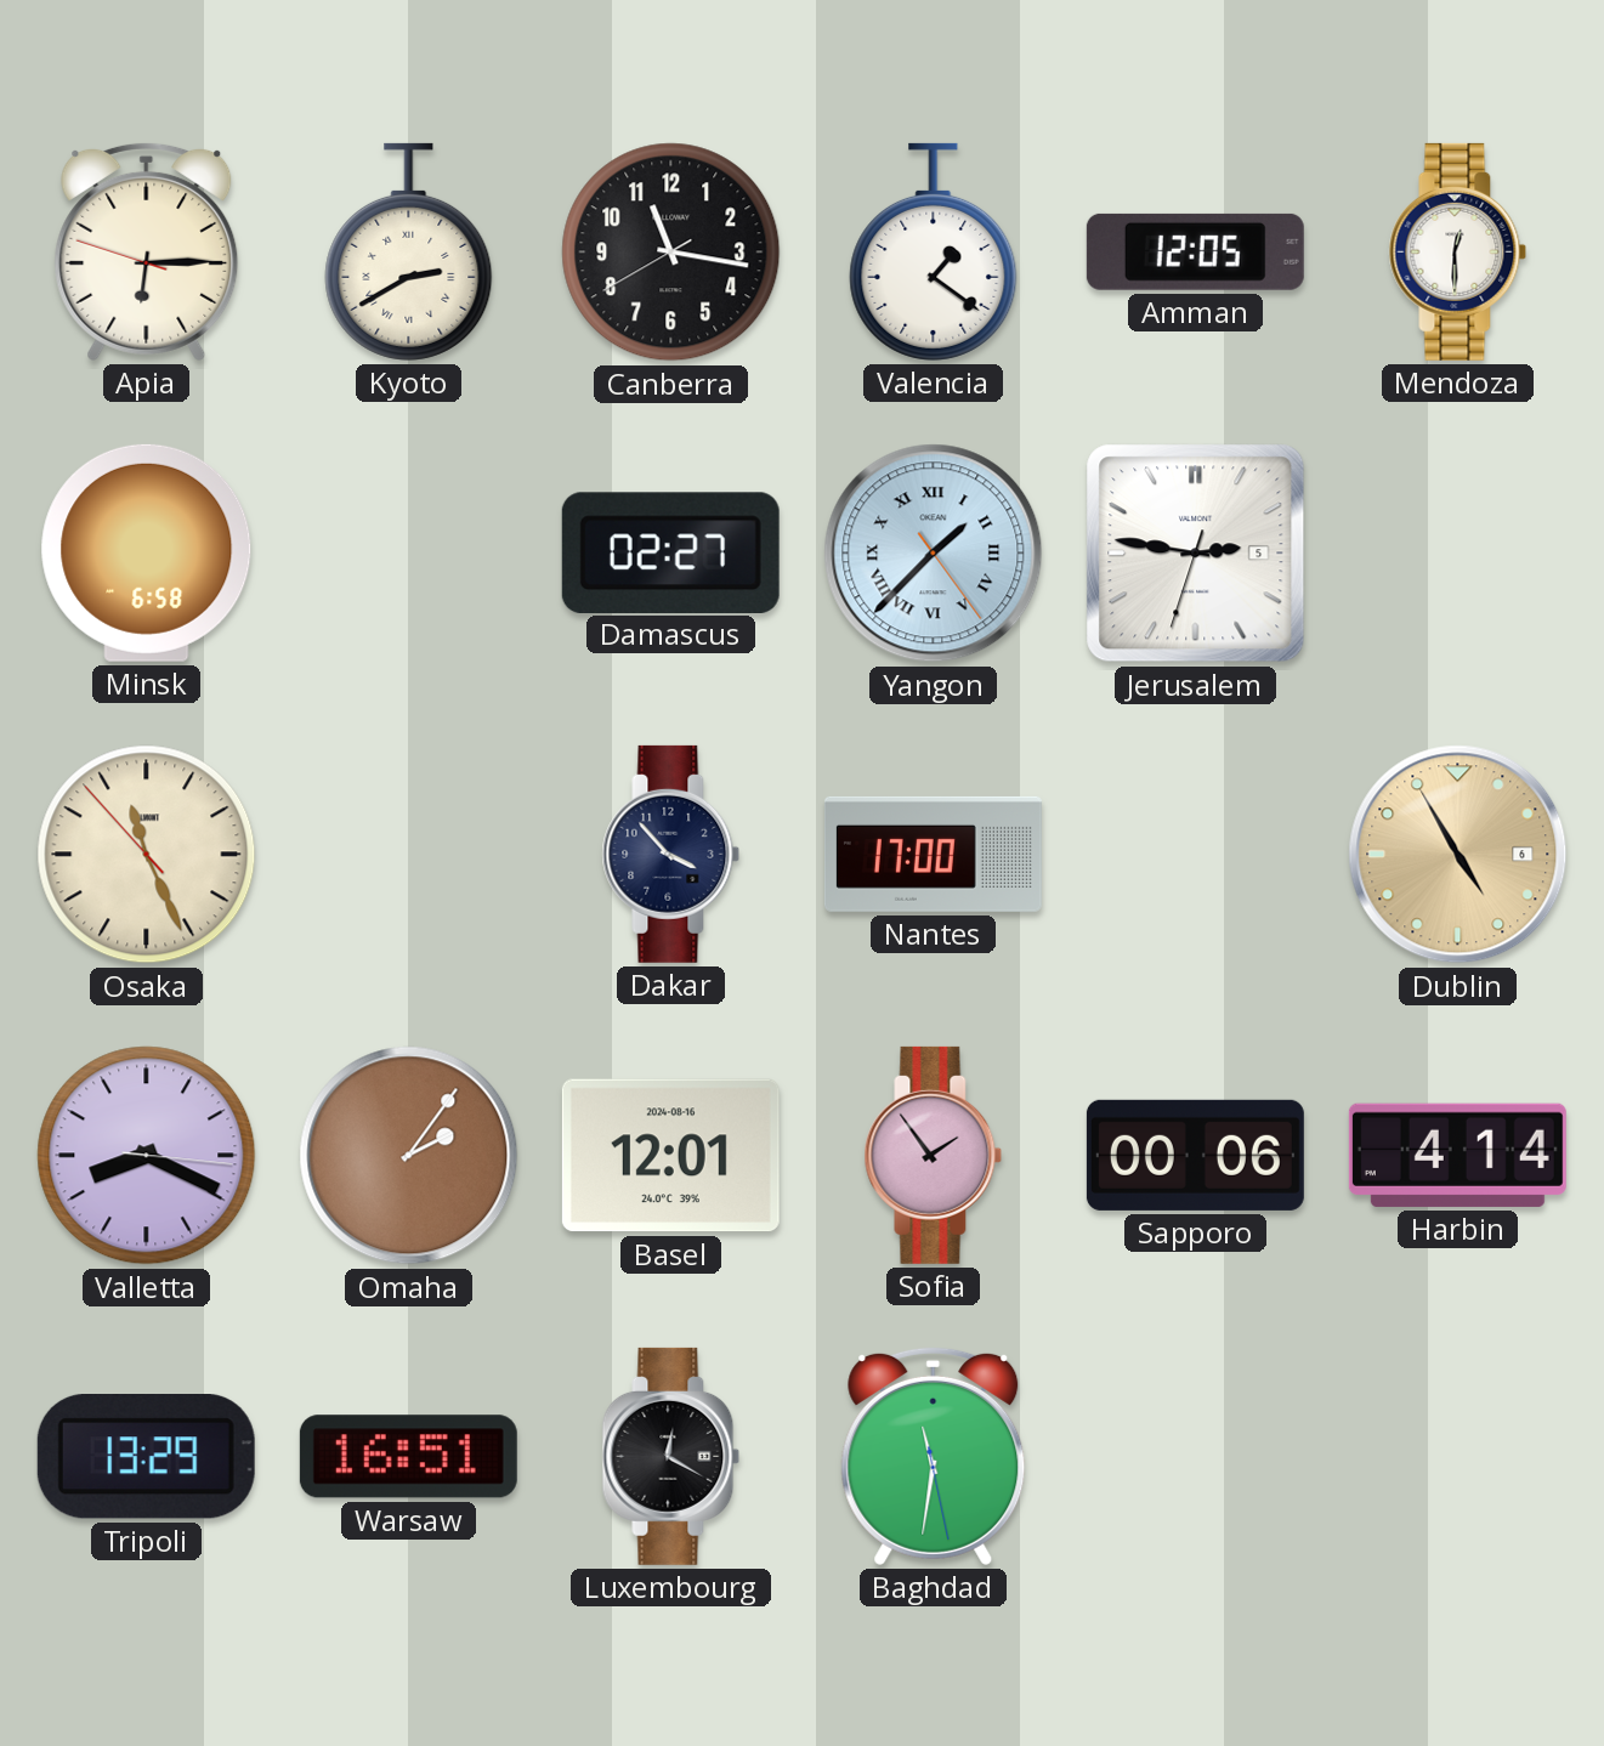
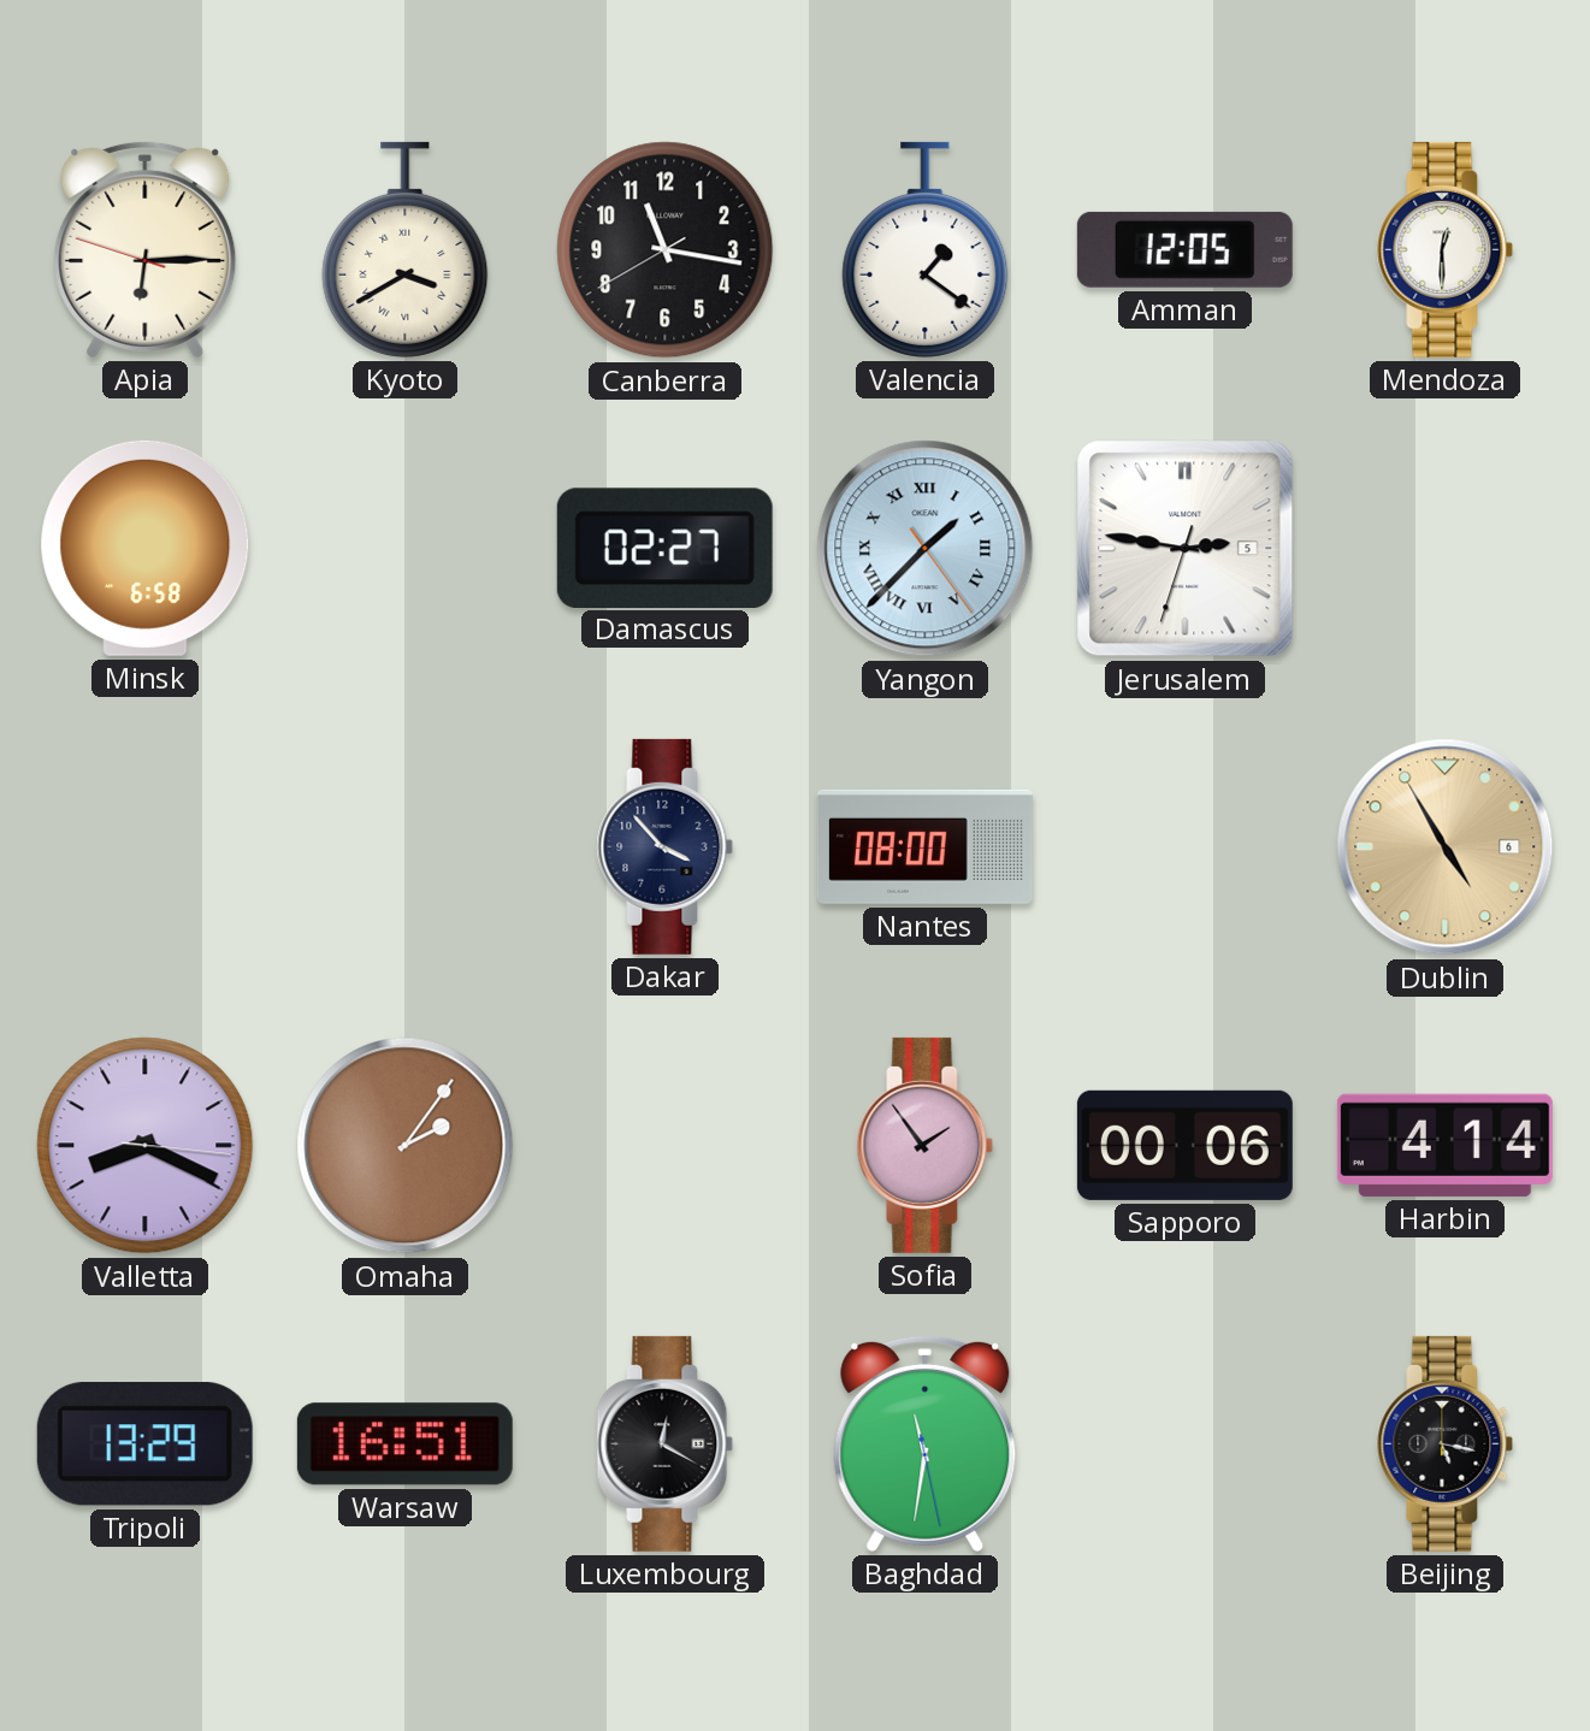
Kyoto: 2:40 -> 3:40
Osaka: 11:25 -> none
Nantes: 17:00 -> 08:00
Basel: 12:01 -> none
Beijing: none -> 5:17
